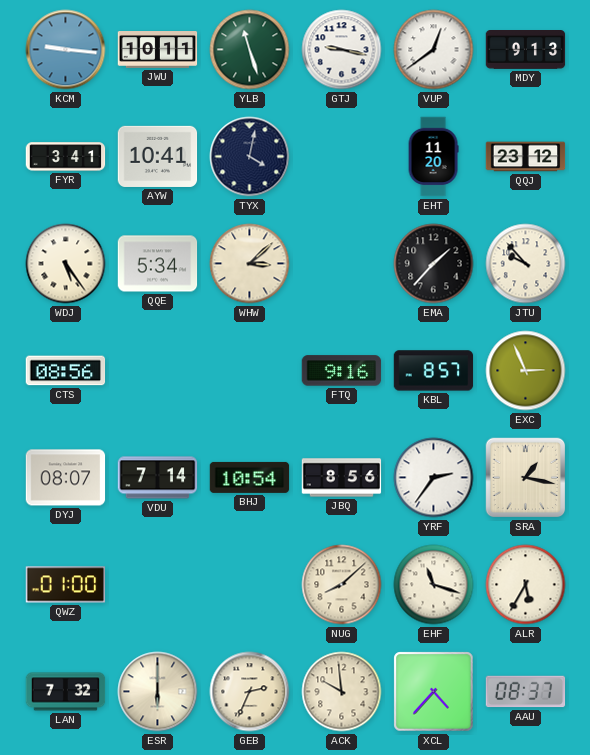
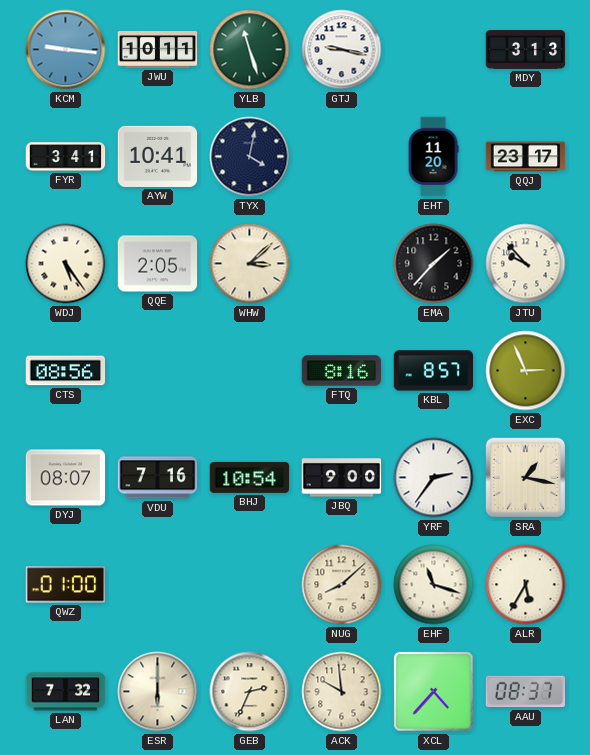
VUP: 12:39 -> none
MDY: 9:13 -> 3:13
QQJ: 23:12 -> 23:17
QQE: 5:34 -> 2:05
FTQ: 9:16 -> 8:16
VDU: 7:14 -> 7:16
JBQ: 8:56 -> 9:00
